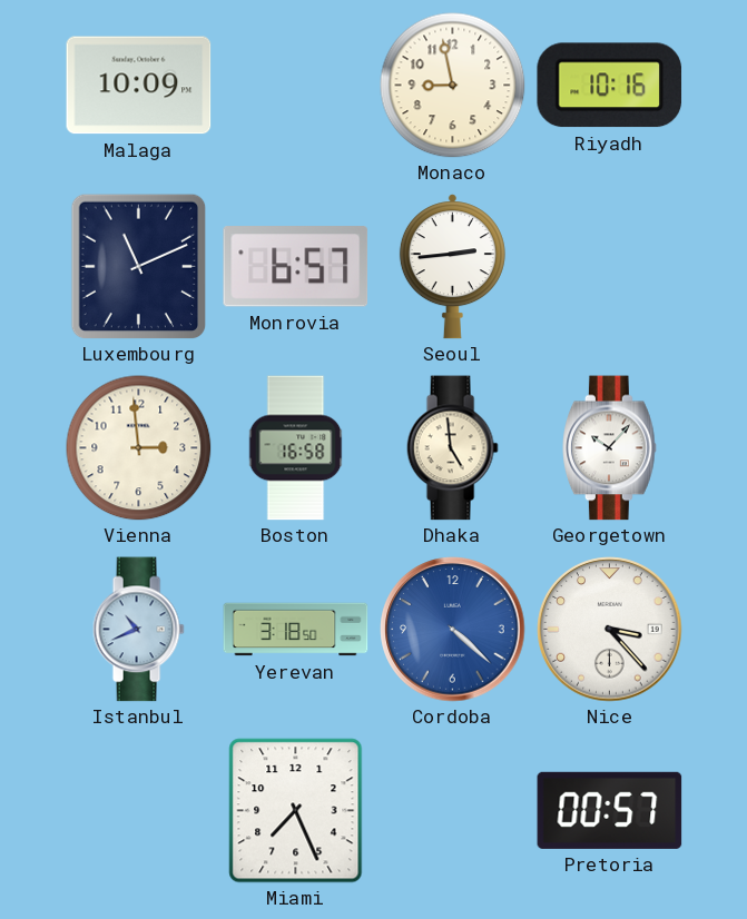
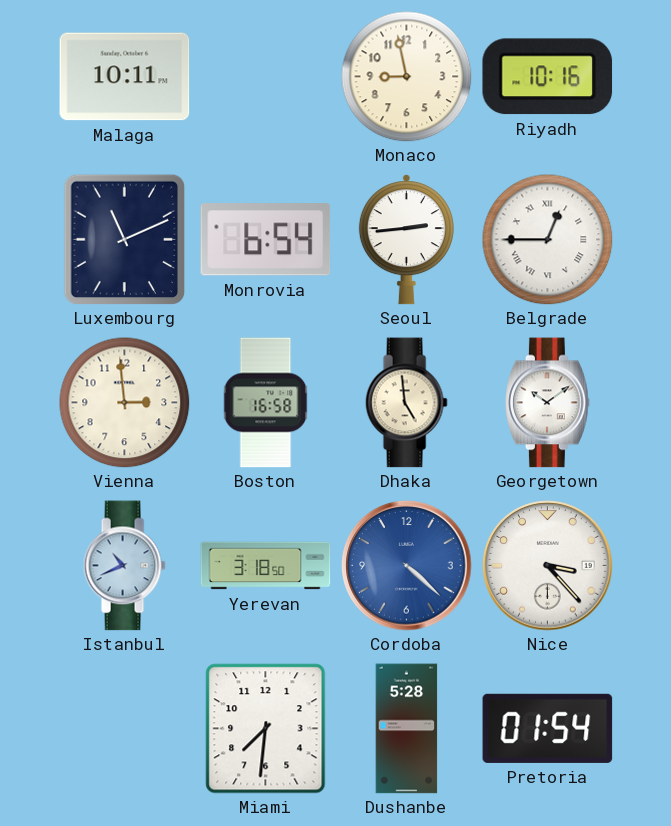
Malaga: 10:09 -> 10:11
Monrovia: 6:57 -> 6:54
Belgrade: none -> 12:45
Georgetown: 10:07 -> 10:09
Miami: 7:26 -> 7:31
Dushanbe: none -> 5:28
Pretoria: 00:57 -> 01:54
